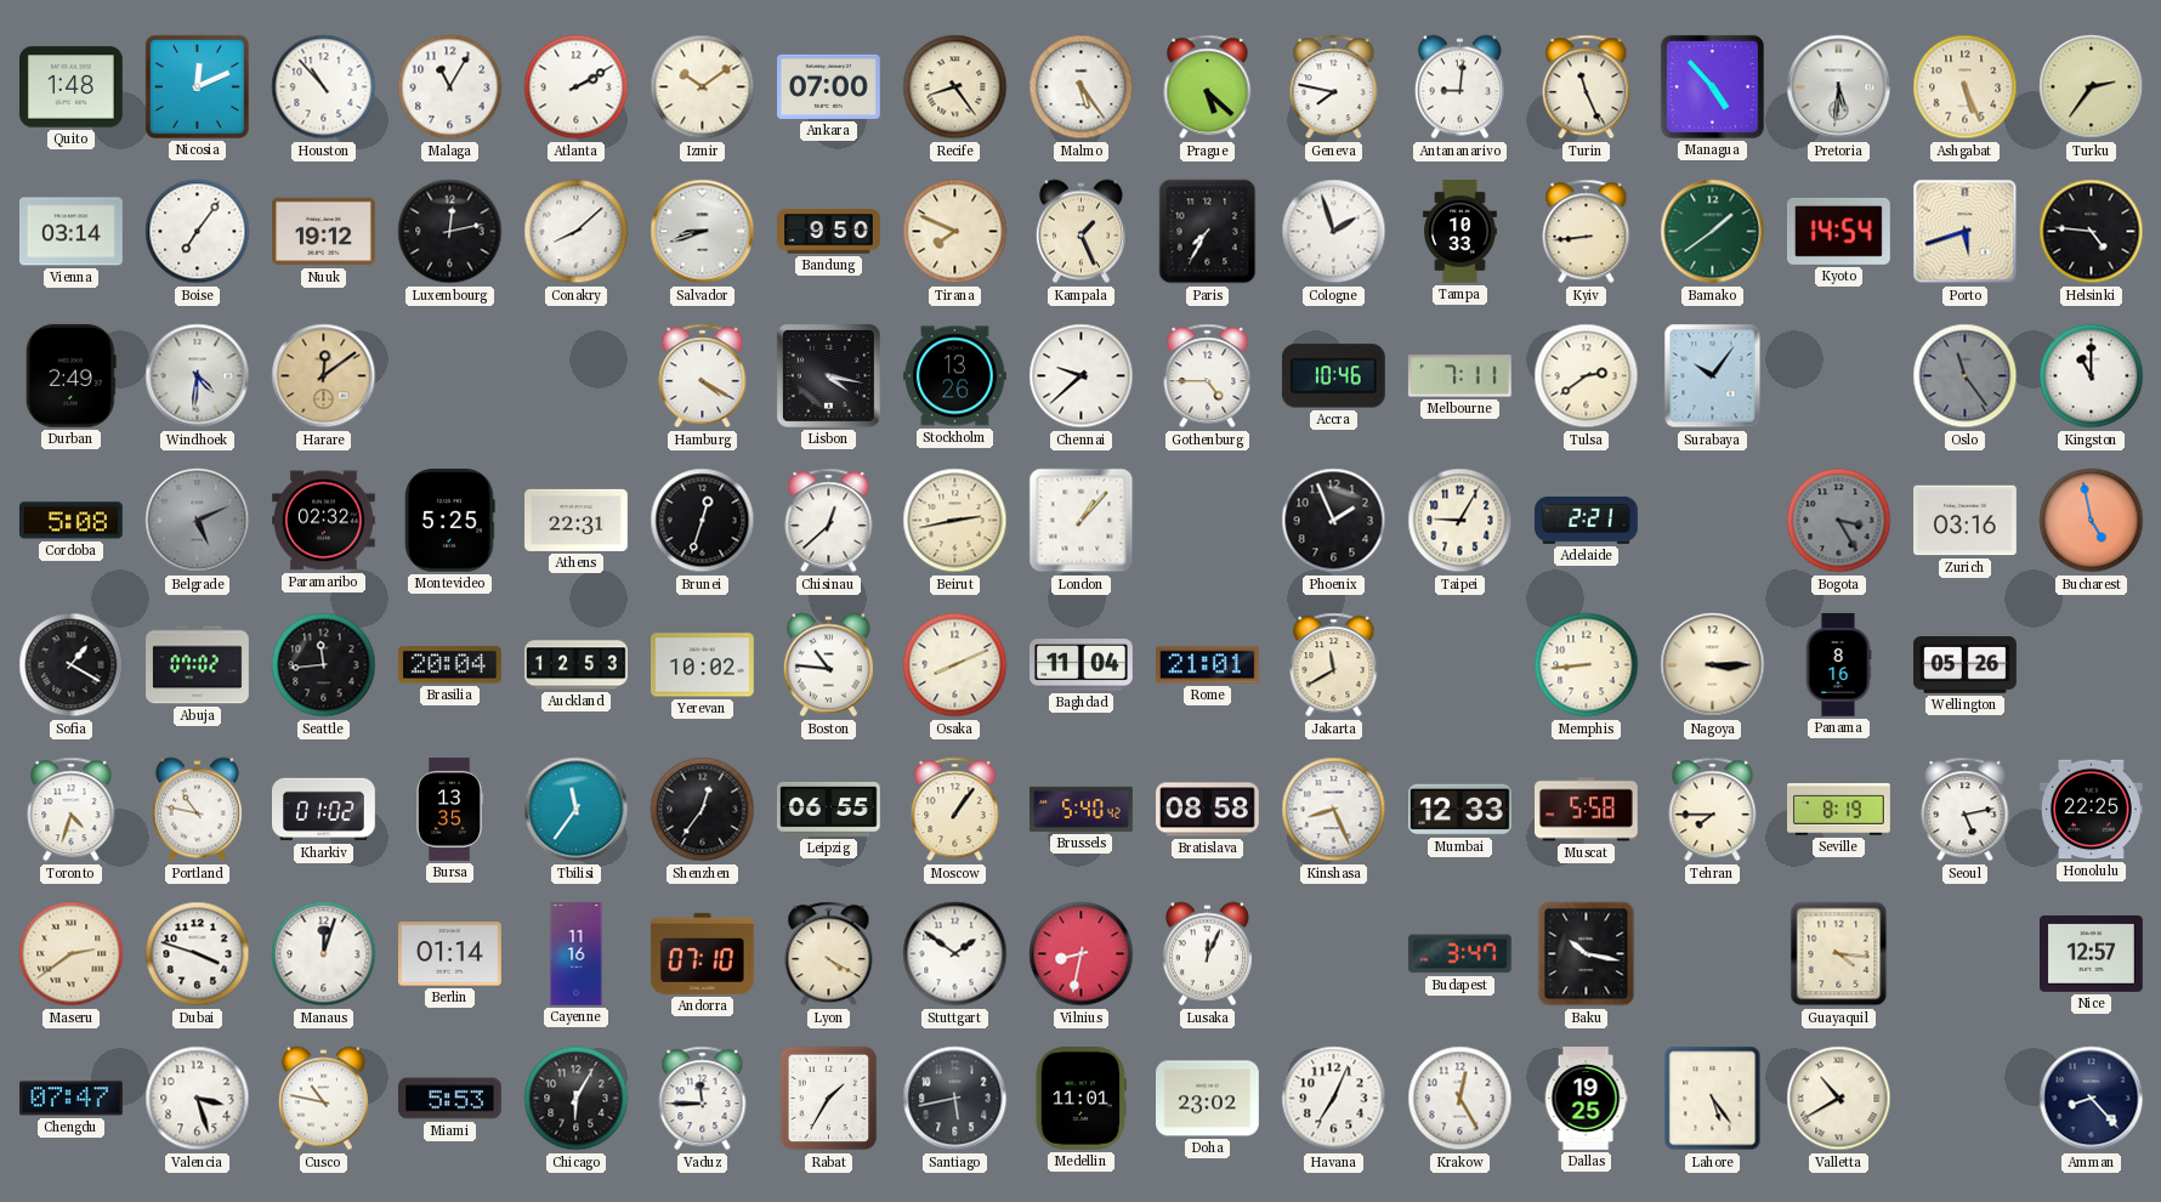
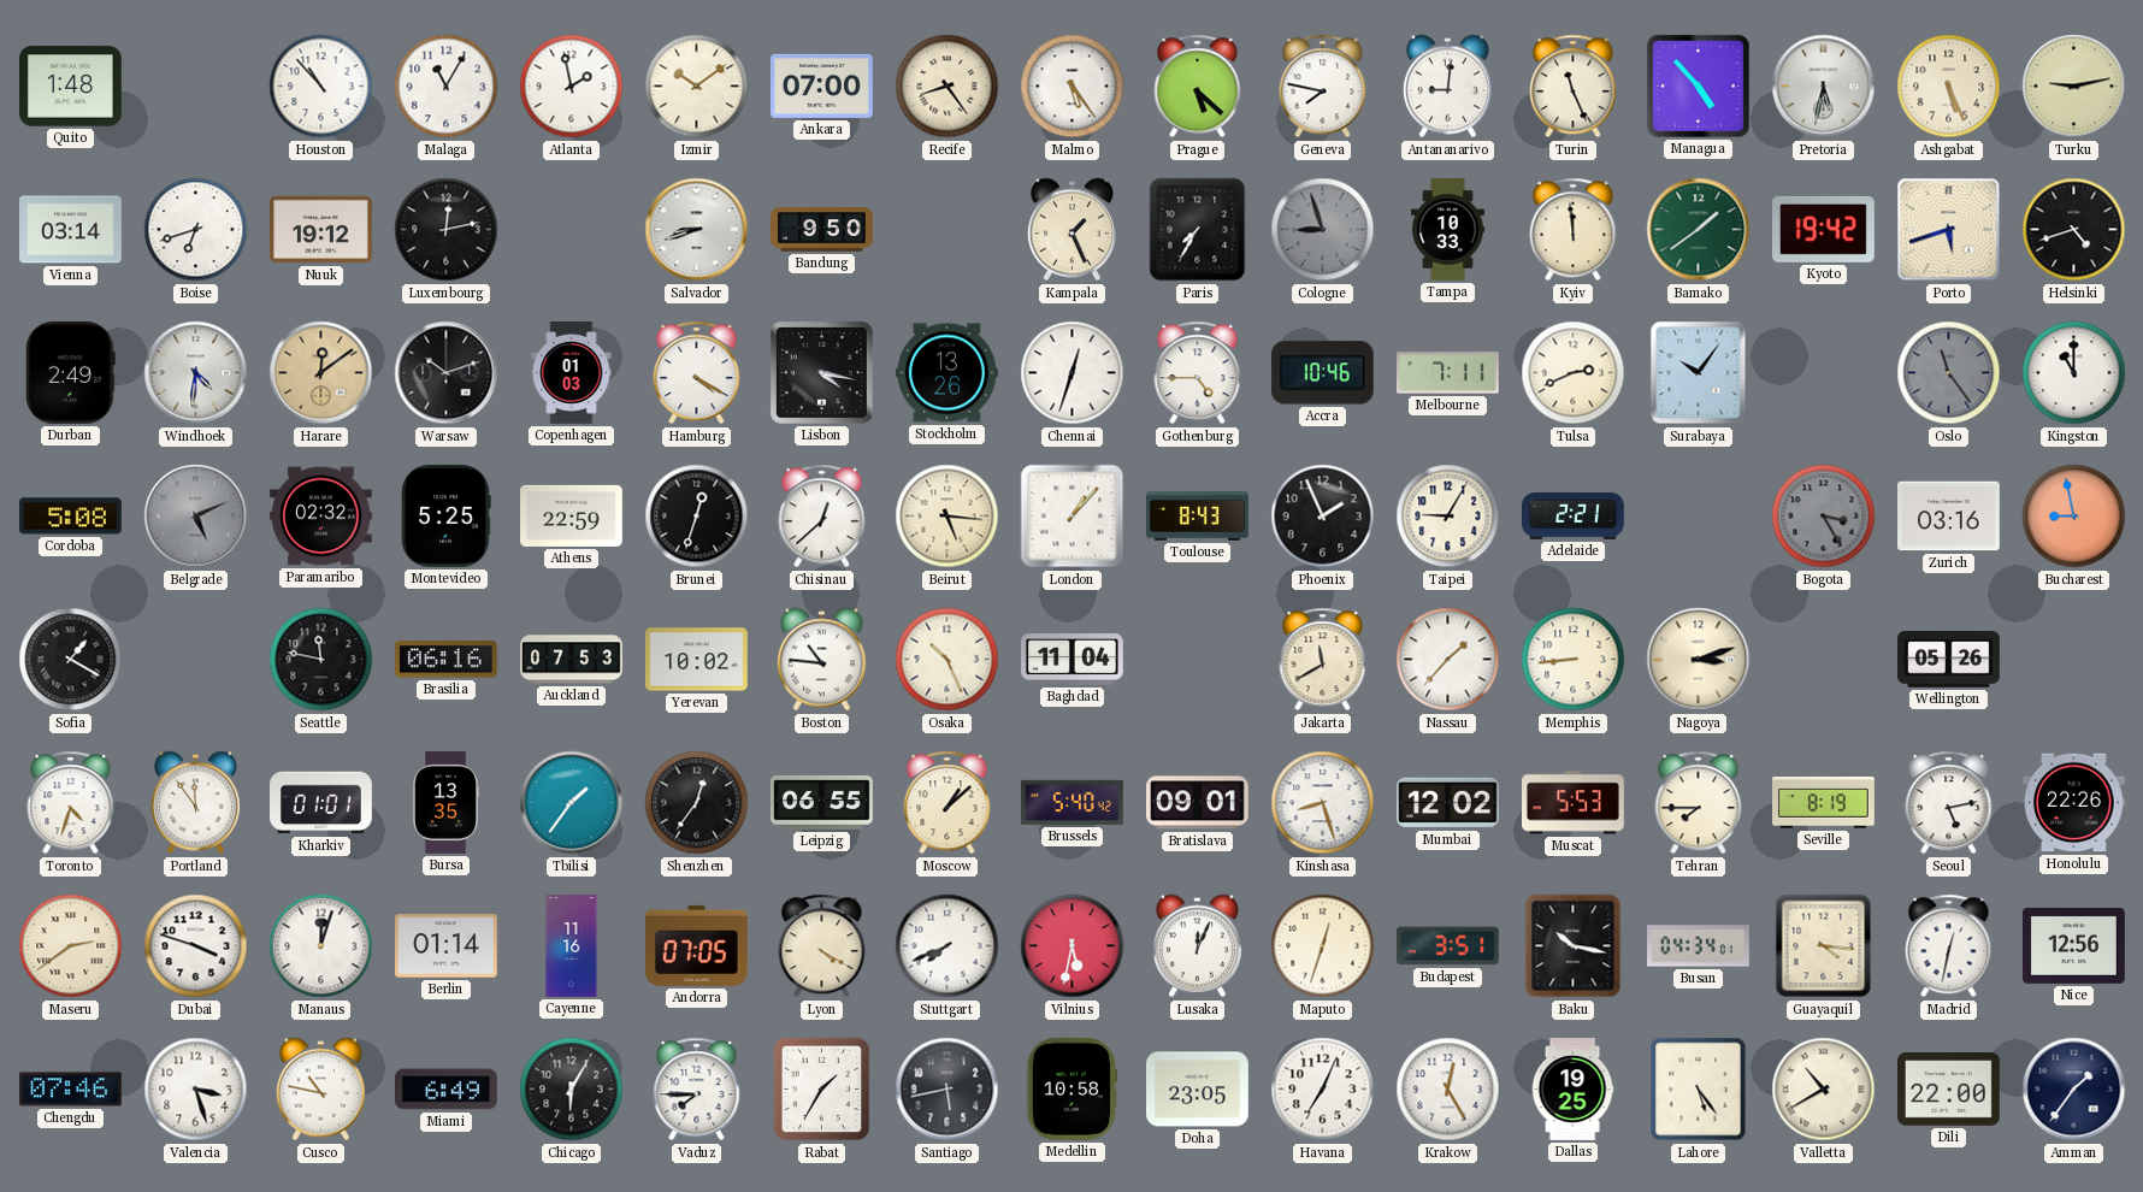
Nicosia: 12:11 -> none
Atlanta: 2:10 -> 1:58
Pretoria: 5:31 -> 5:32
Turku: 2:36 -> 9:13
Boise: 7:06 -> 6:42
Conakry: 8:08 -> none
Tirana: 7:49 -> none
Cologne: 1:57 -> 8:57
Cologne dial: white -> grey
Kyiv: 8:44 -> 11:59
Kyoto: 14:54 -> 19:42
Helsinki: 4:46 -> 4:42
Warsaw: none -> 10:12
Copenhagen: none -> 01:03
Chennai: 9:38 -> 12:33
Tulsa: 2:39 -> 2:41
Athens: 22:31 -> 22:59
Beirut: 2:43 -> 5:16
Toulouse: none -> 8:43
Bucharest: 4:58 -> 8:58
Abuja: 07:02 -> none
Seattle: 11:44 -> 11:47
Brasilia: 20:04 -> 06:16
Auckland: 12:53 -> 07:53
Osaka: 8:11 -> 10:26
Rome: 21:01 -> none
Nassau: none -> 1:37
Nagoya: 3:15 -> 3:12
Panama: 8:16 -> none
Portland: 10:47 -> 11:54
Kharkiv: 01:02 -> 01:01
Tbilisi: 11:36 -> 1:36
Moscow: 1:06 -> 1:08
Bratislava: 08:58 -> 09:01
Kinshasa: 8:26 -> 8:27
Mumbai: 12:33 -> 12:02
Muscat: 5:58 -> 5:53
Honolulu: 22:25 -> 22:26
Andorra: 07:10 -> 07:05
Stuttgart: 1:51 -> 7:41
Vilnius: 8:32 -> 5:32
Maputo: none -> 12:33
Budapest: 3:47 -> 3:51
Busan: none -> 04:34
Madrid: none -> 12:32
Nice: 12:57 -> 12:56
Chengdu: 07:47 -> 07:46
Miami: 5:53 -> 6:49
Vaduz: 11:45 -> 7:45
Medellin: 11:01 -> 10:58
Doha: 23:02 -> 23:05
Dili: none -> 22:00
Amman: 8:23 -> 1:36
